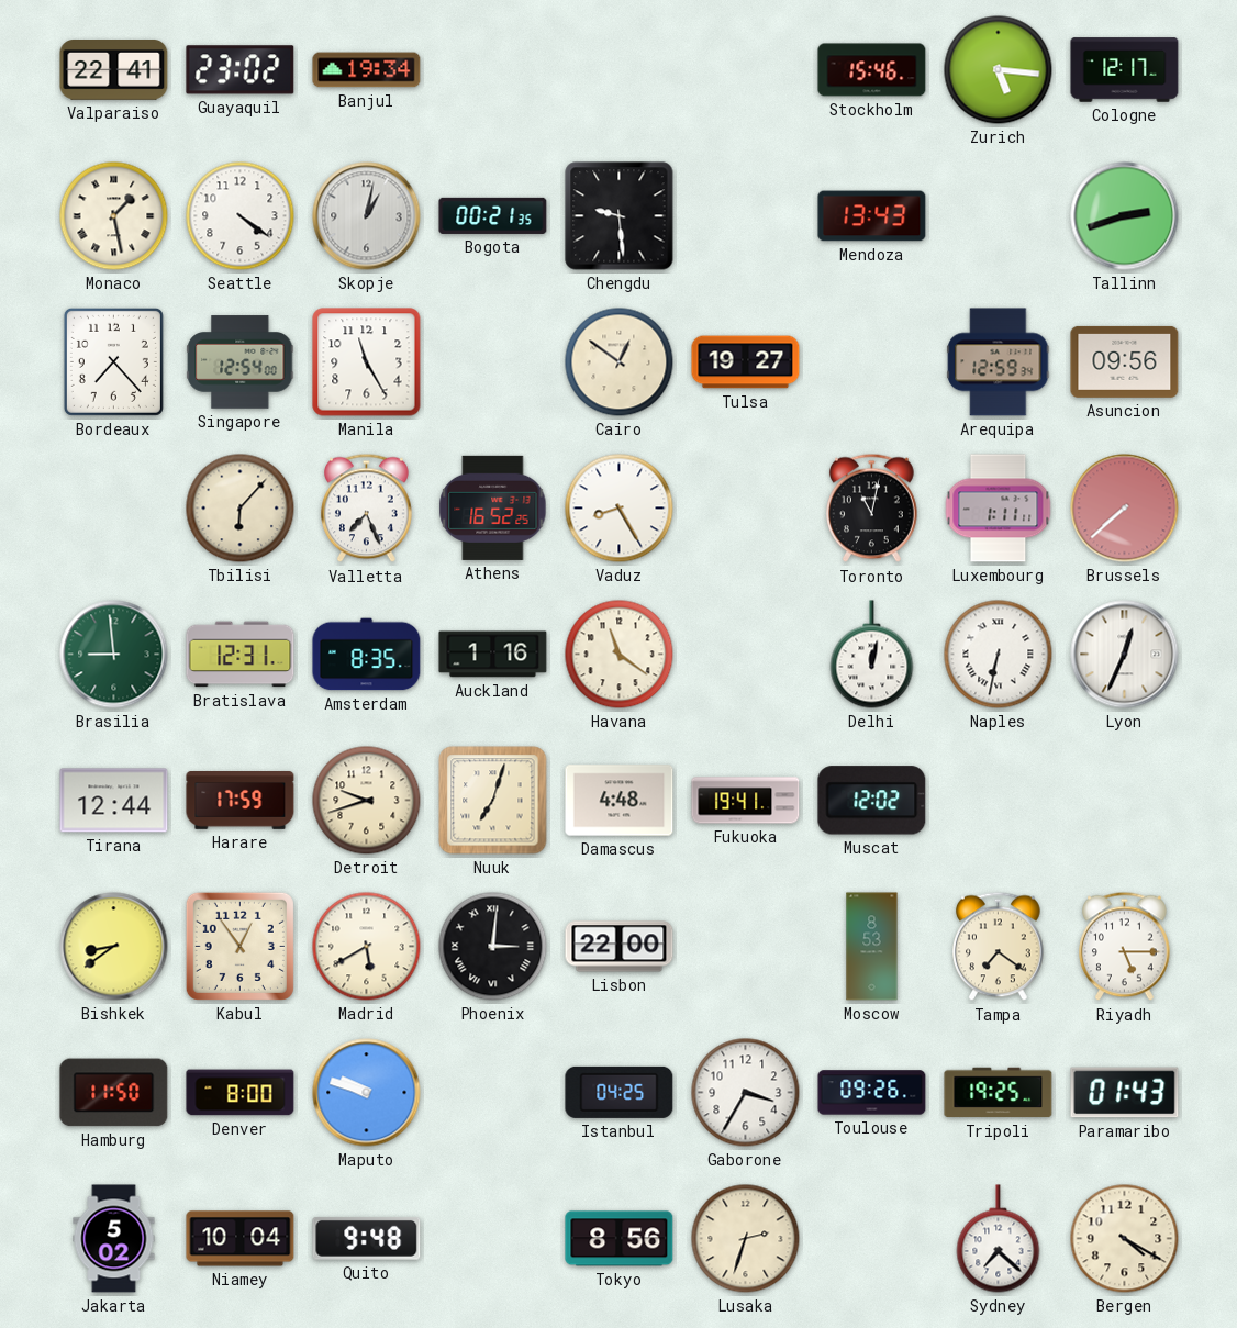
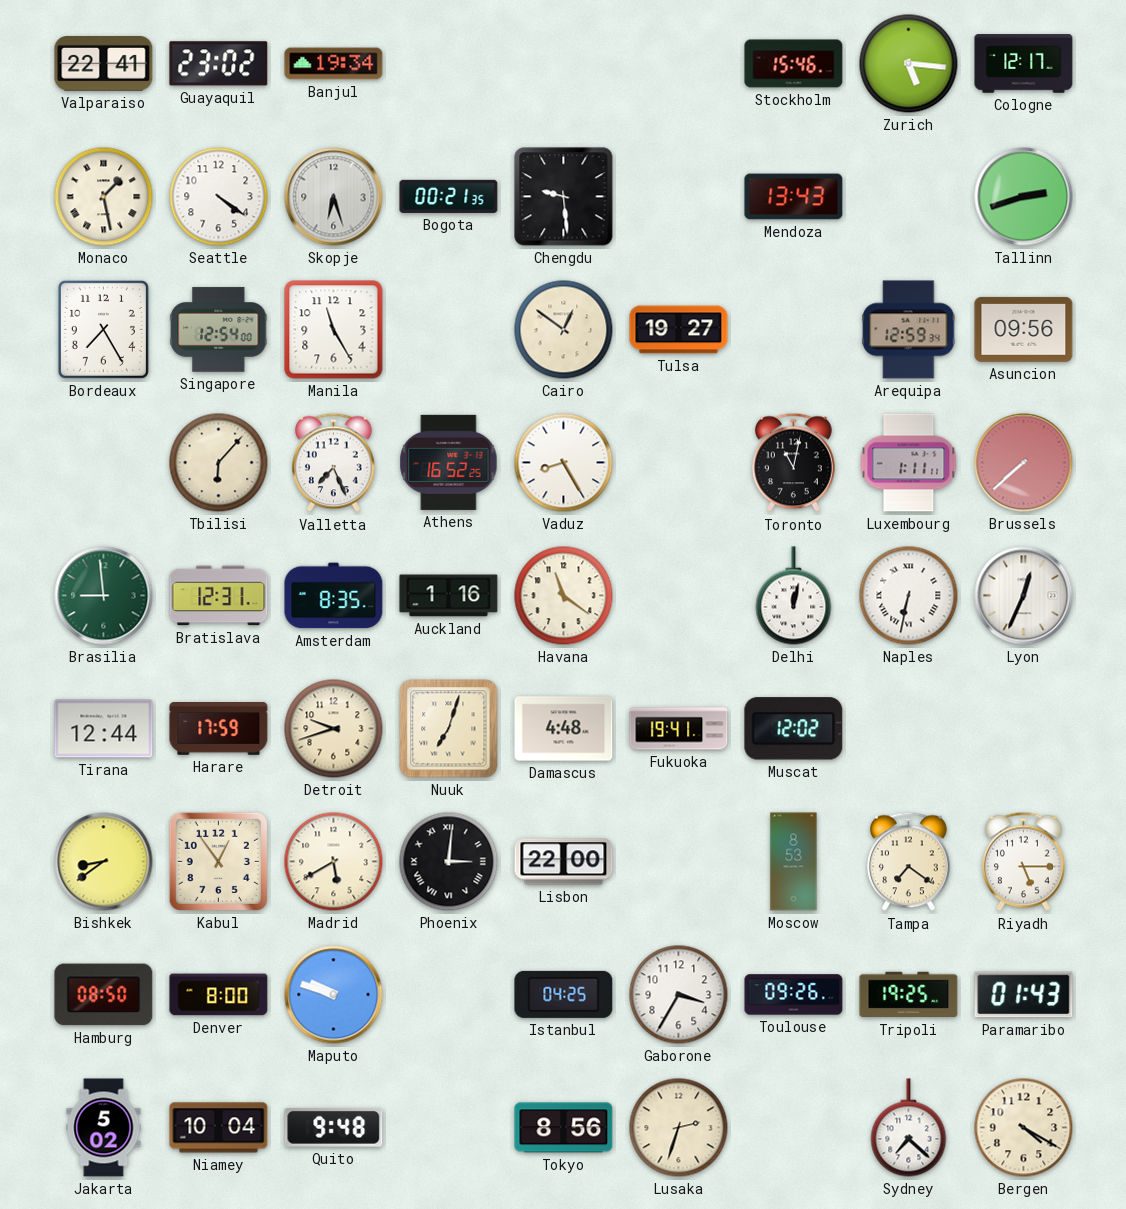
Skopje: 1:02 -> 6:27
Bordeaux: 7:23 -> 7:25
Hamburg: 11:50 -> 08:50
